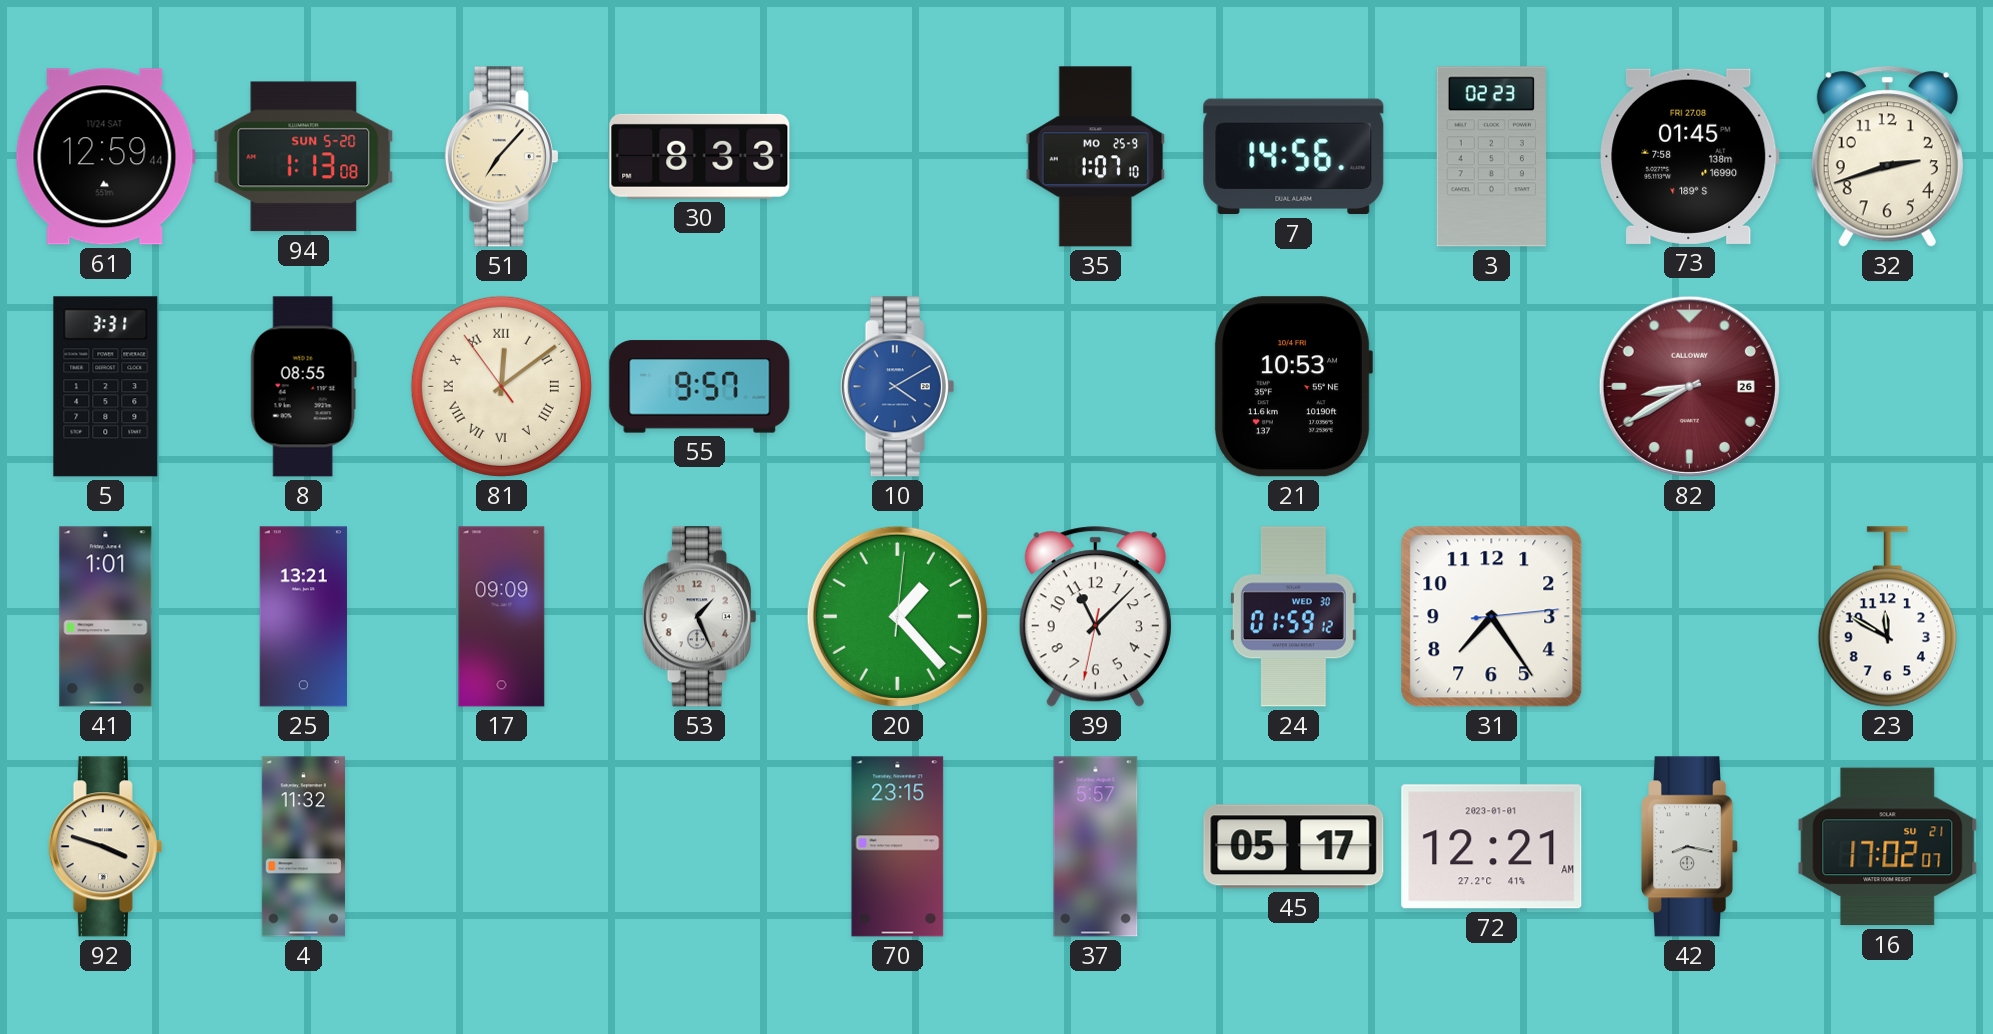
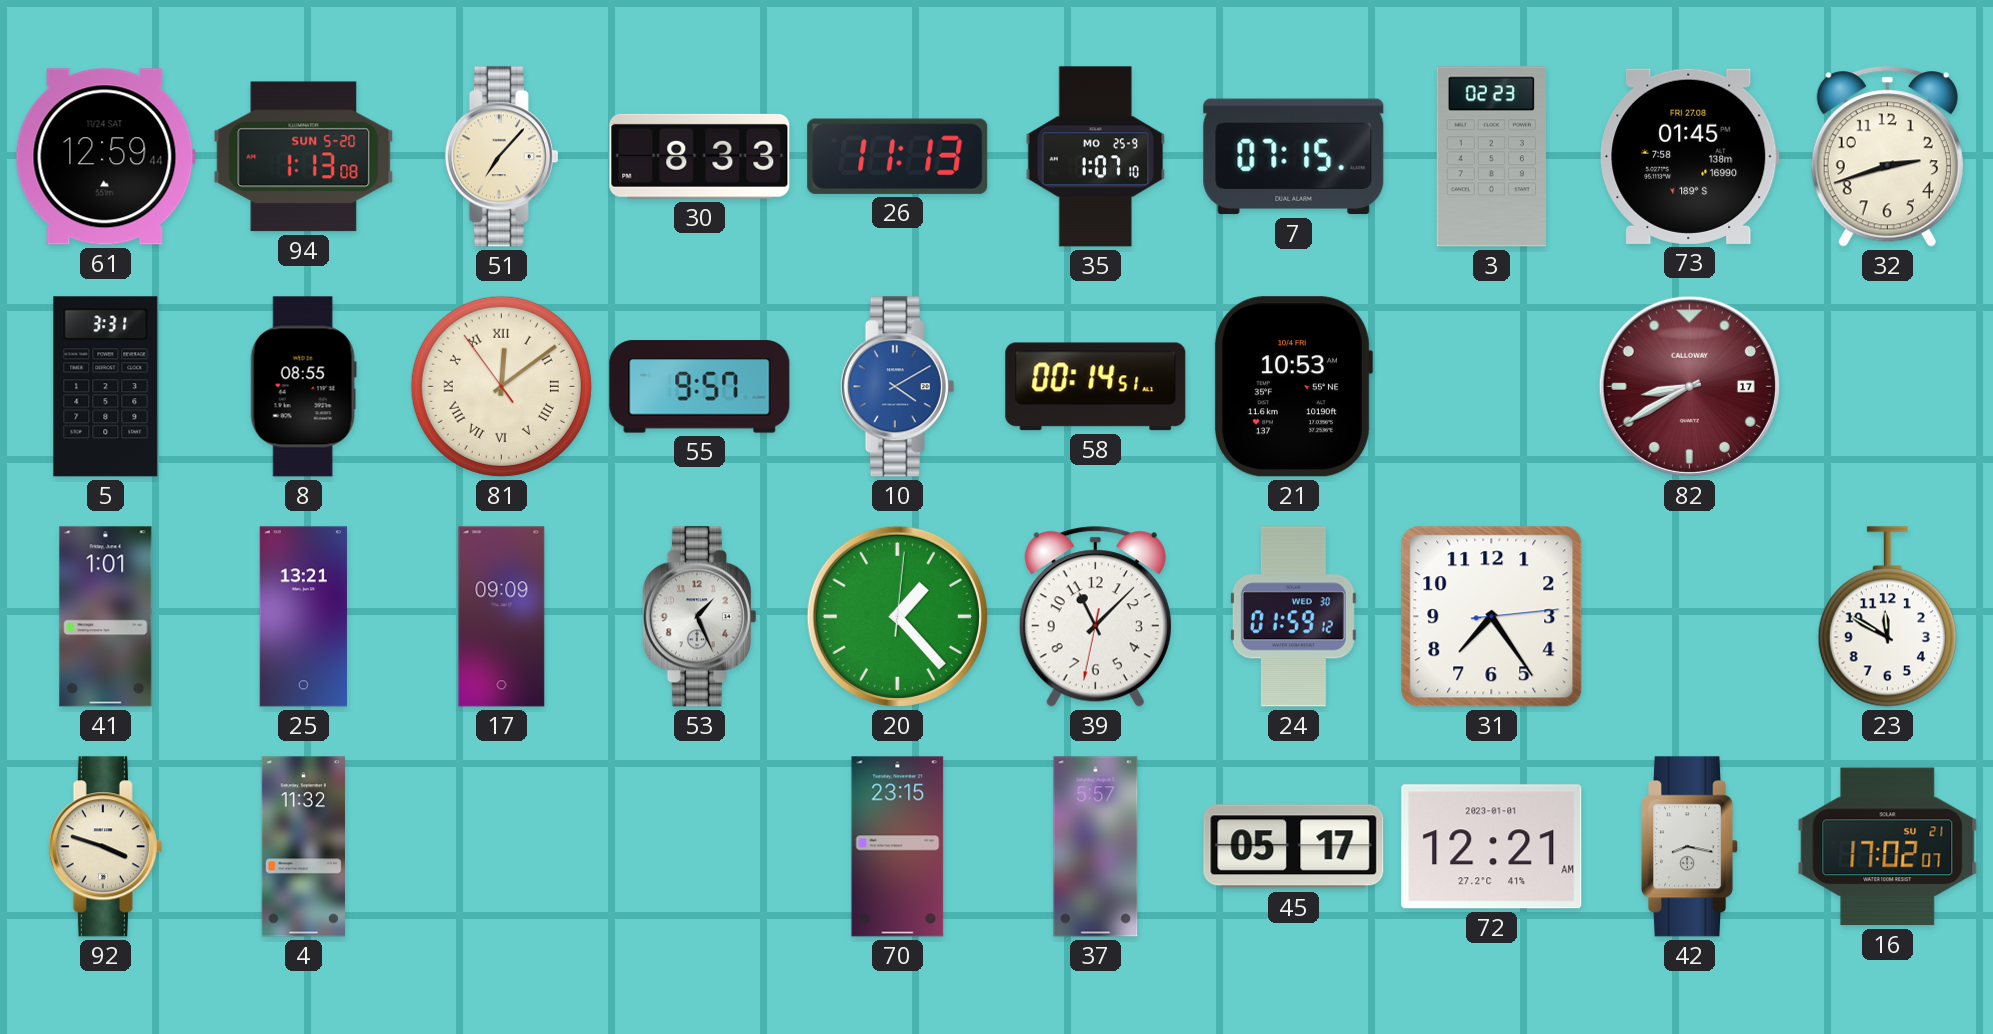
26: none -> 11:13
7: 14:56 -> 07:15
58: none -> 00:14
82 date: 26 -> 17
